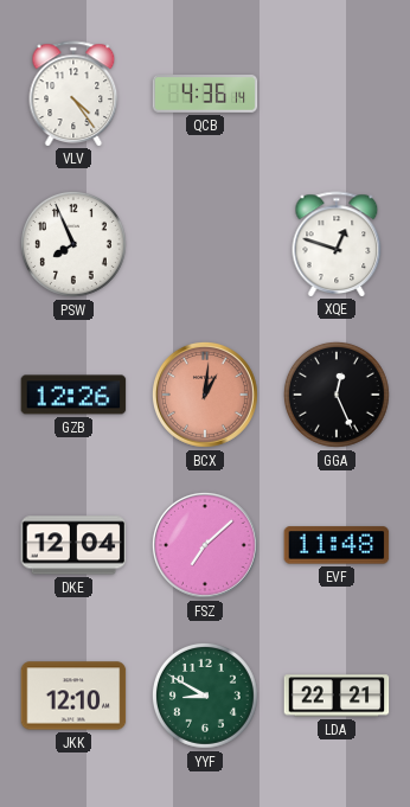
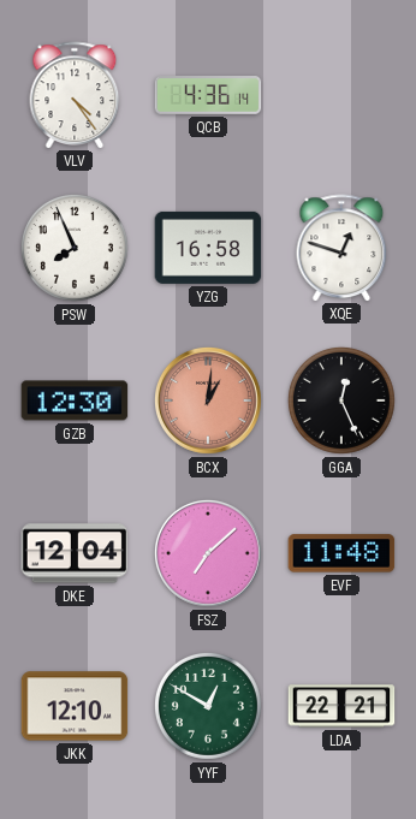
YZG: none -> 16:58
GZB: 12:26 -> 12:30
YYF: 8:50 -> 12:50
